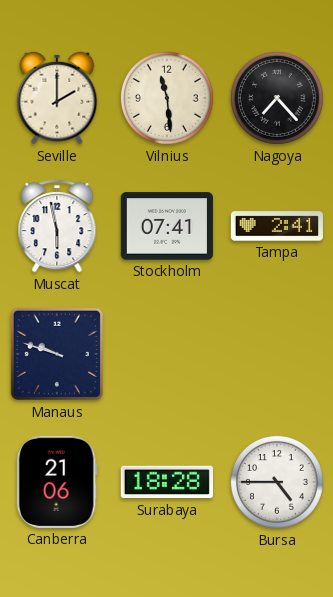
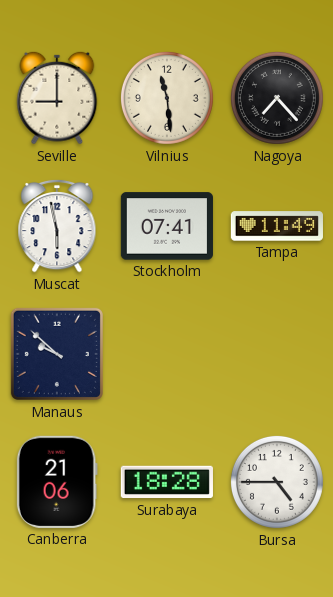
Seville: 2:00 -> 9:00
Tampa: 2:41 -> 11:49
Manaus: 9:48 -> 9:52
